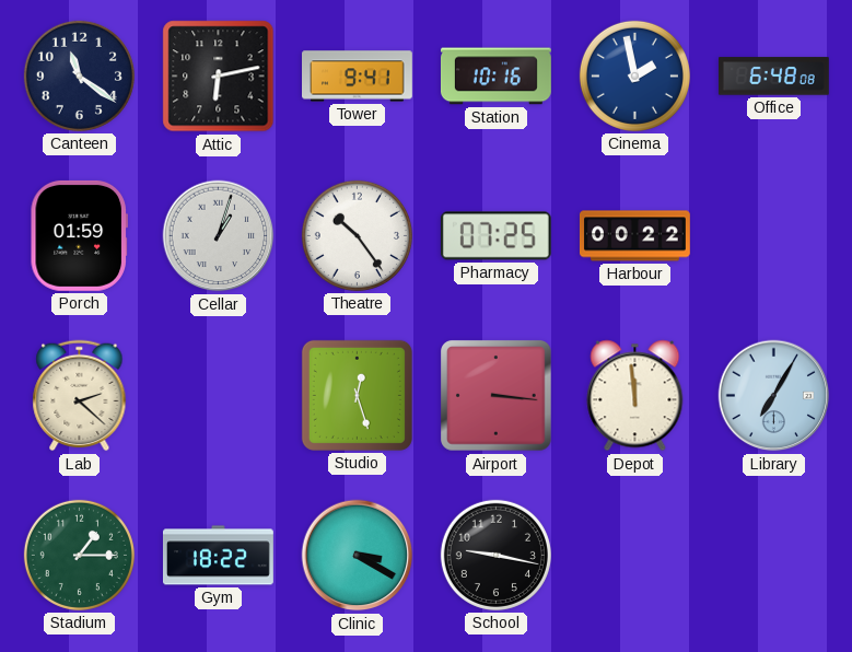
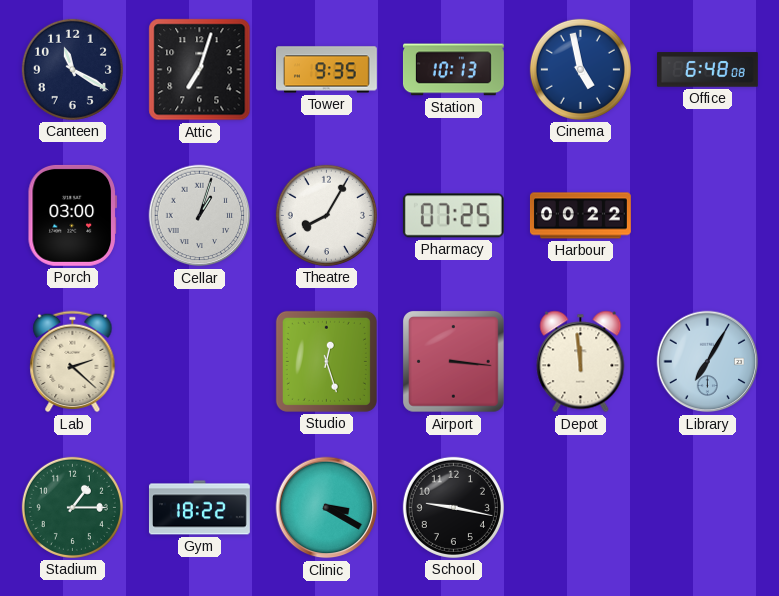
Canteen: 11:21 -> 11:20
Attic: 6:13 -> 7:03
Tower: 9:41 -> 9:35
Station: 10:16 -> 10:13
Cinema: 1:58 -> 4:58
Porch: 01:59 -> 03:00
Theatre: 10:24 -> 8:05
